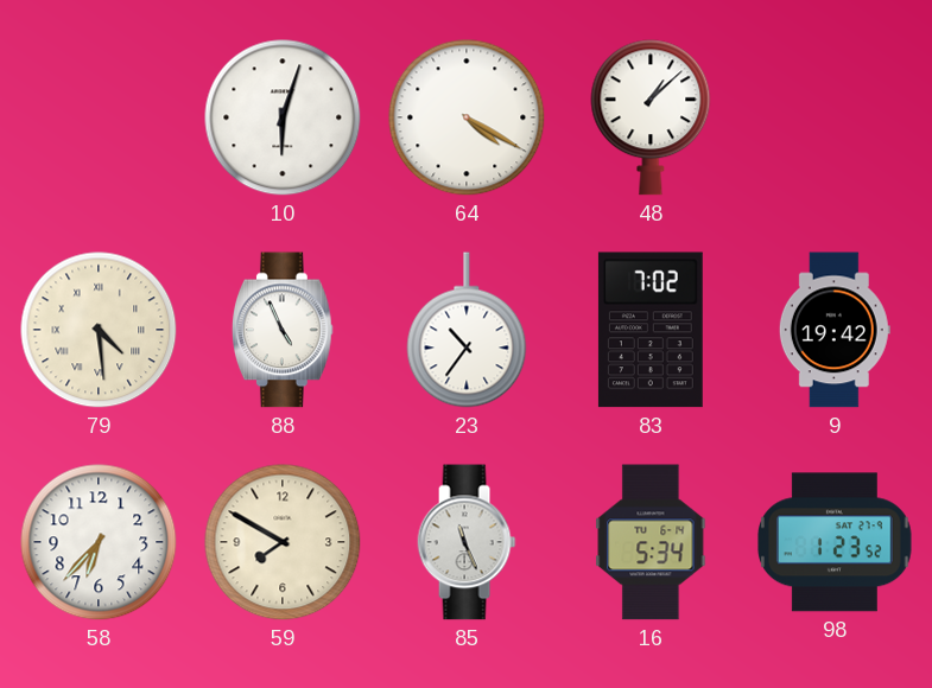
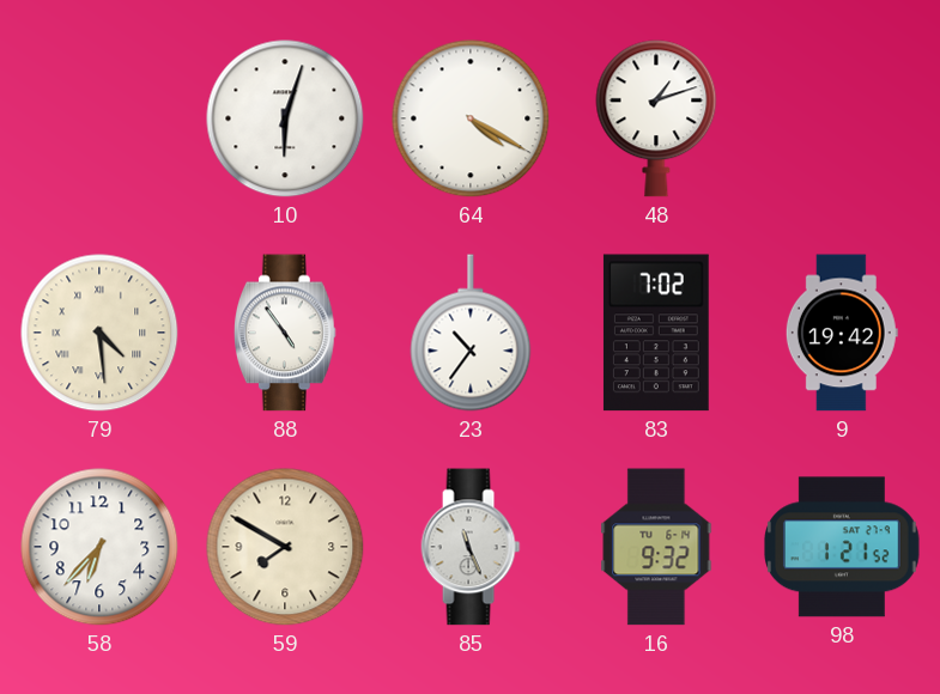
48: 1:08 -> 1:12
88: 4:56 -> 4:54
16: 5:34 -> 9:32
98: 1:23 -> 1:21
